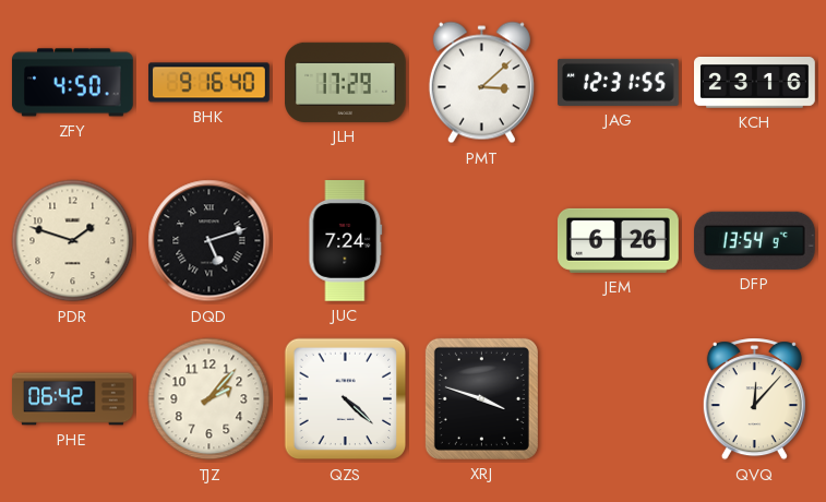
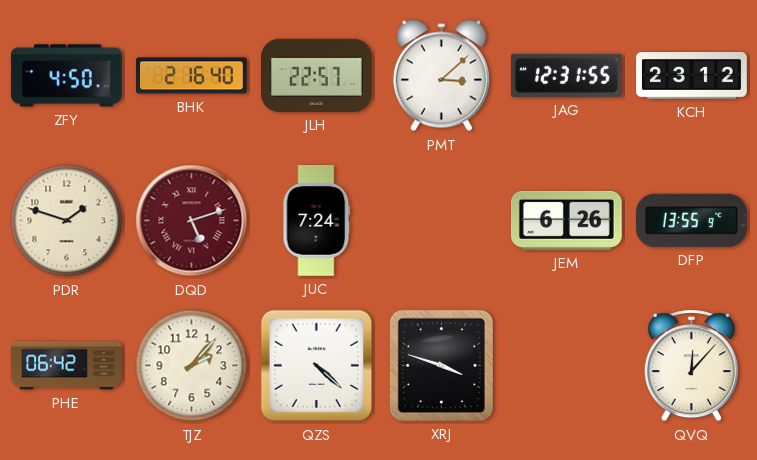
BHK: 9:16 -> 2:16
JLH: 17:29 -> 22:57
KCH: 23:16 -> 23:12
DQD dial: black -> burgundy
DFP: 13:54 -> 13:55
